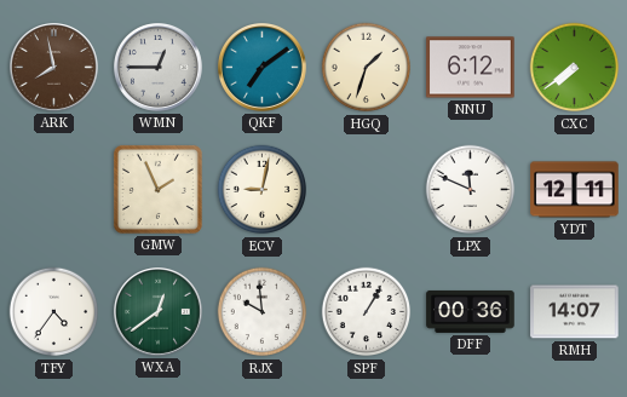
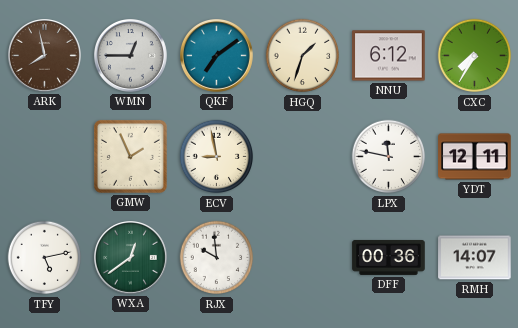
CXC: 7:39 -> 7:35
ECV: 9:02 -> 8:58
LPX: 11:49 -> 11:47
TFY: 4:36 -> 5:13
SPF: 1:05 -> none
